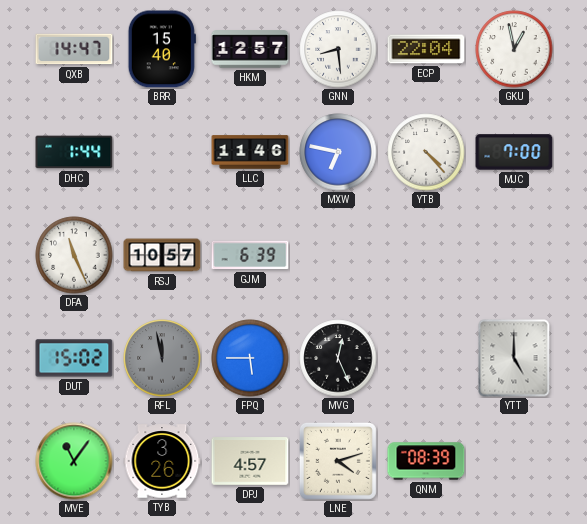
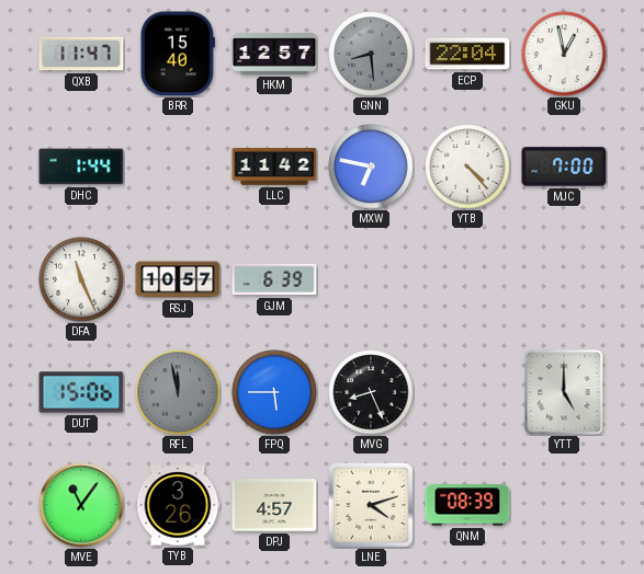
QXB: 14:47 -> 11:47
GNN dial: white -> grey
LLC: 11:46 -> 11:42
DUT: 15:02 -> 15:06
MVG: 12:26 -> 8:26
